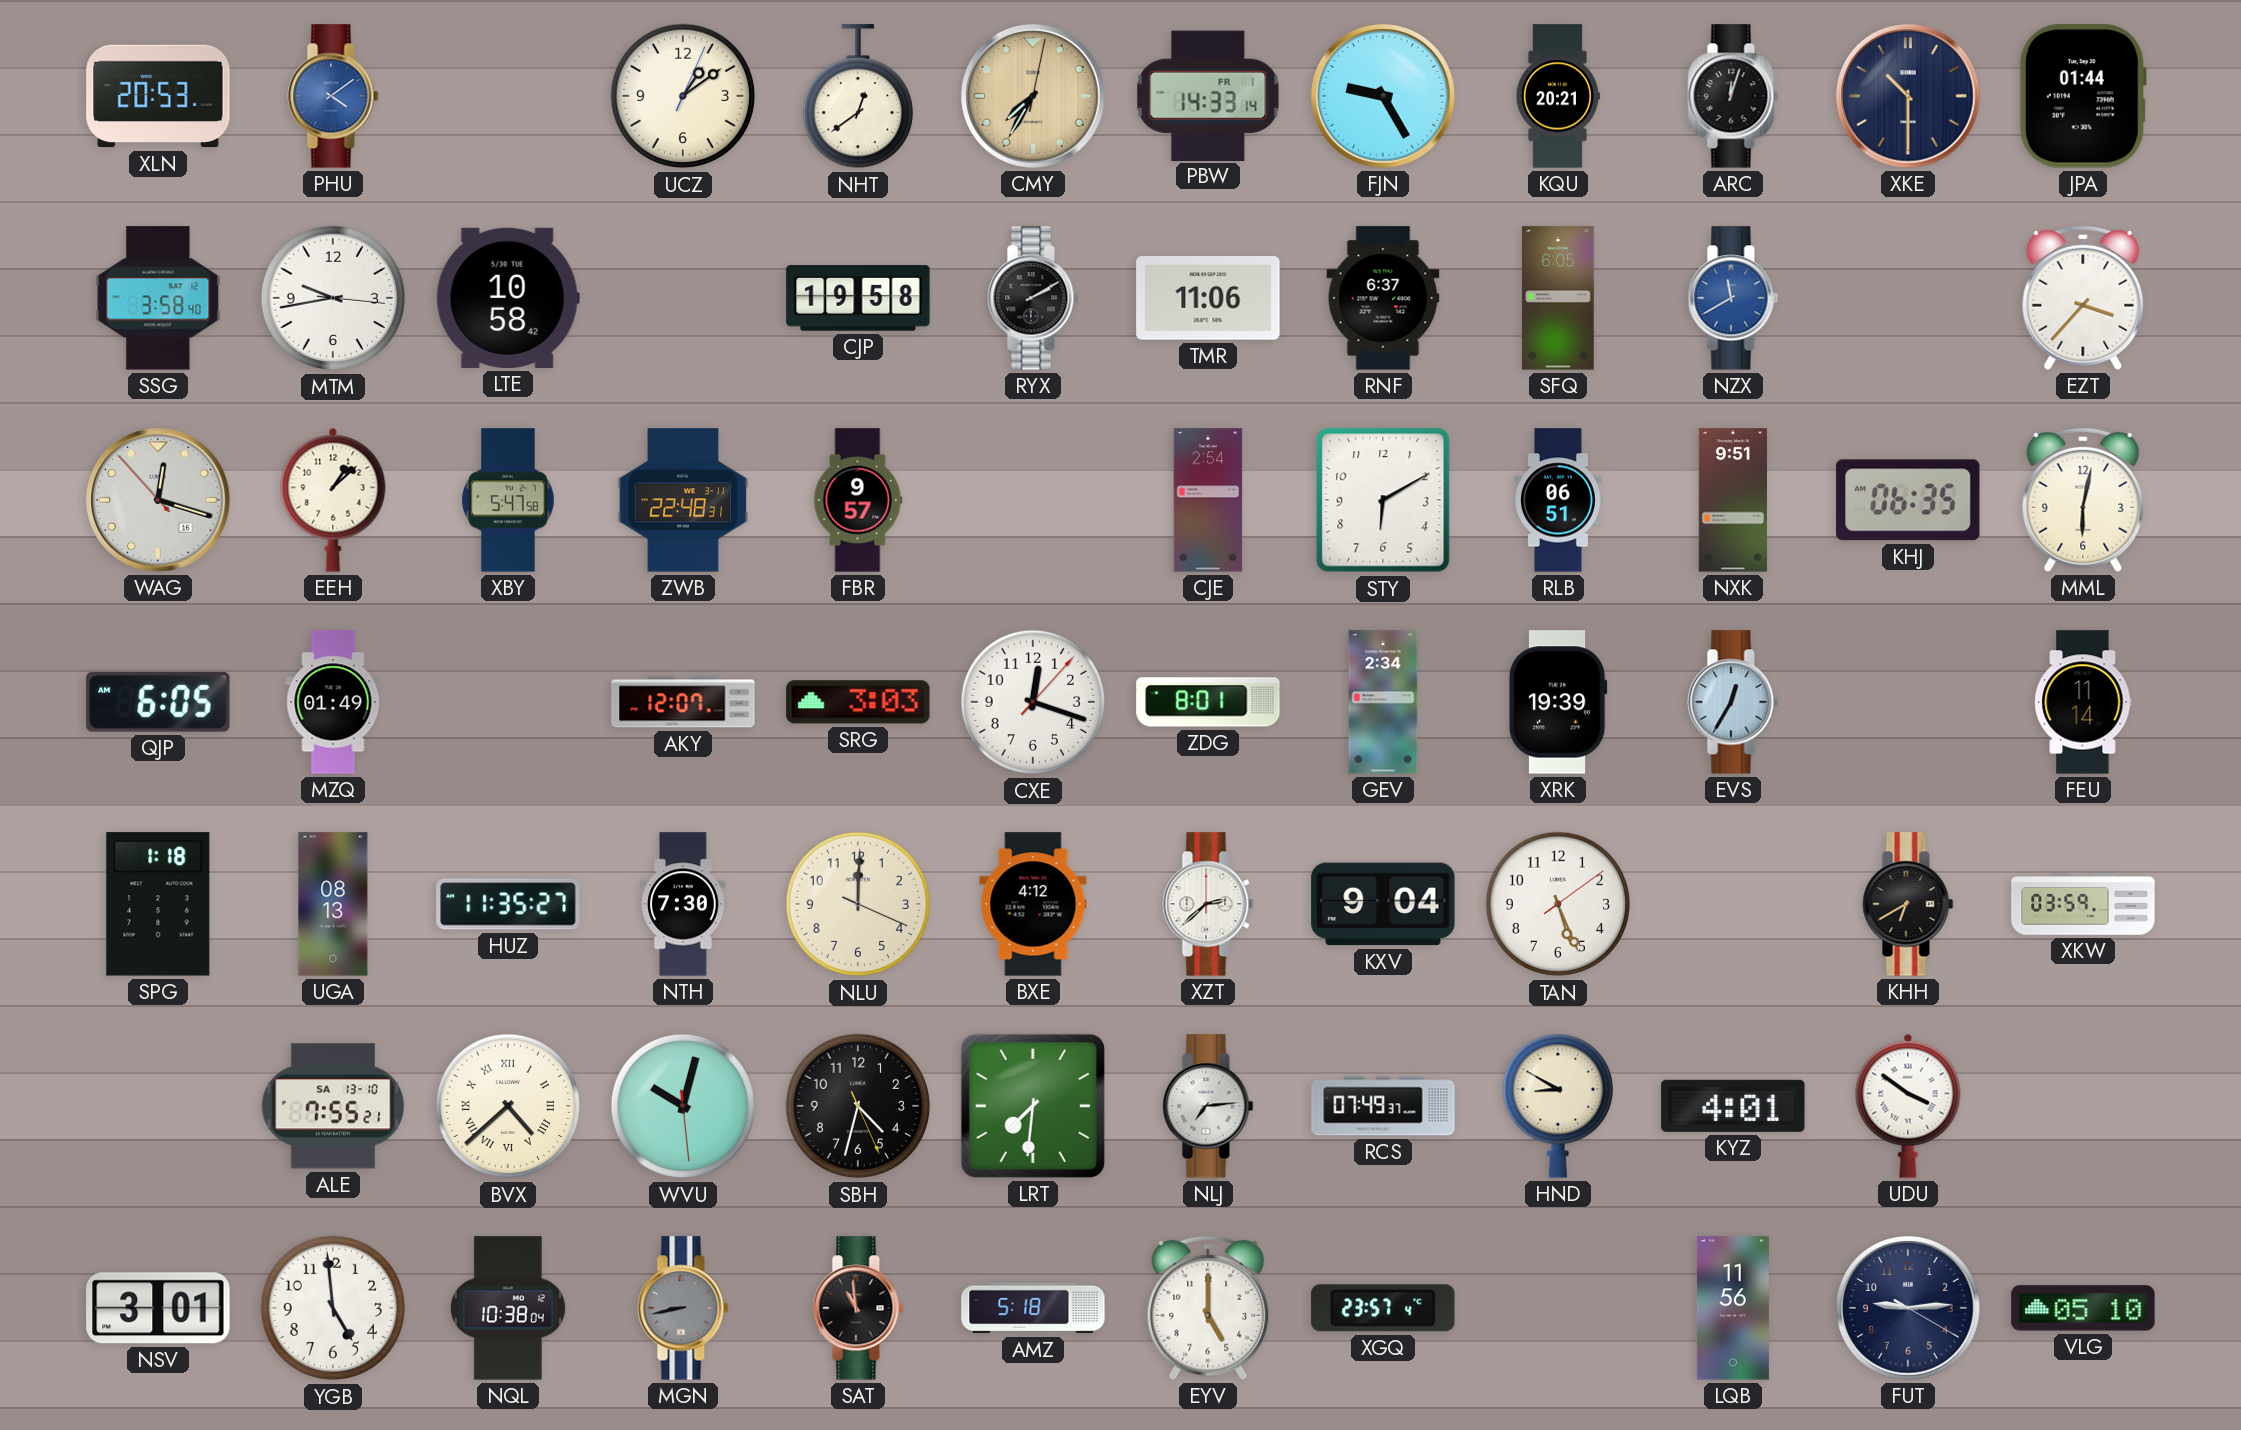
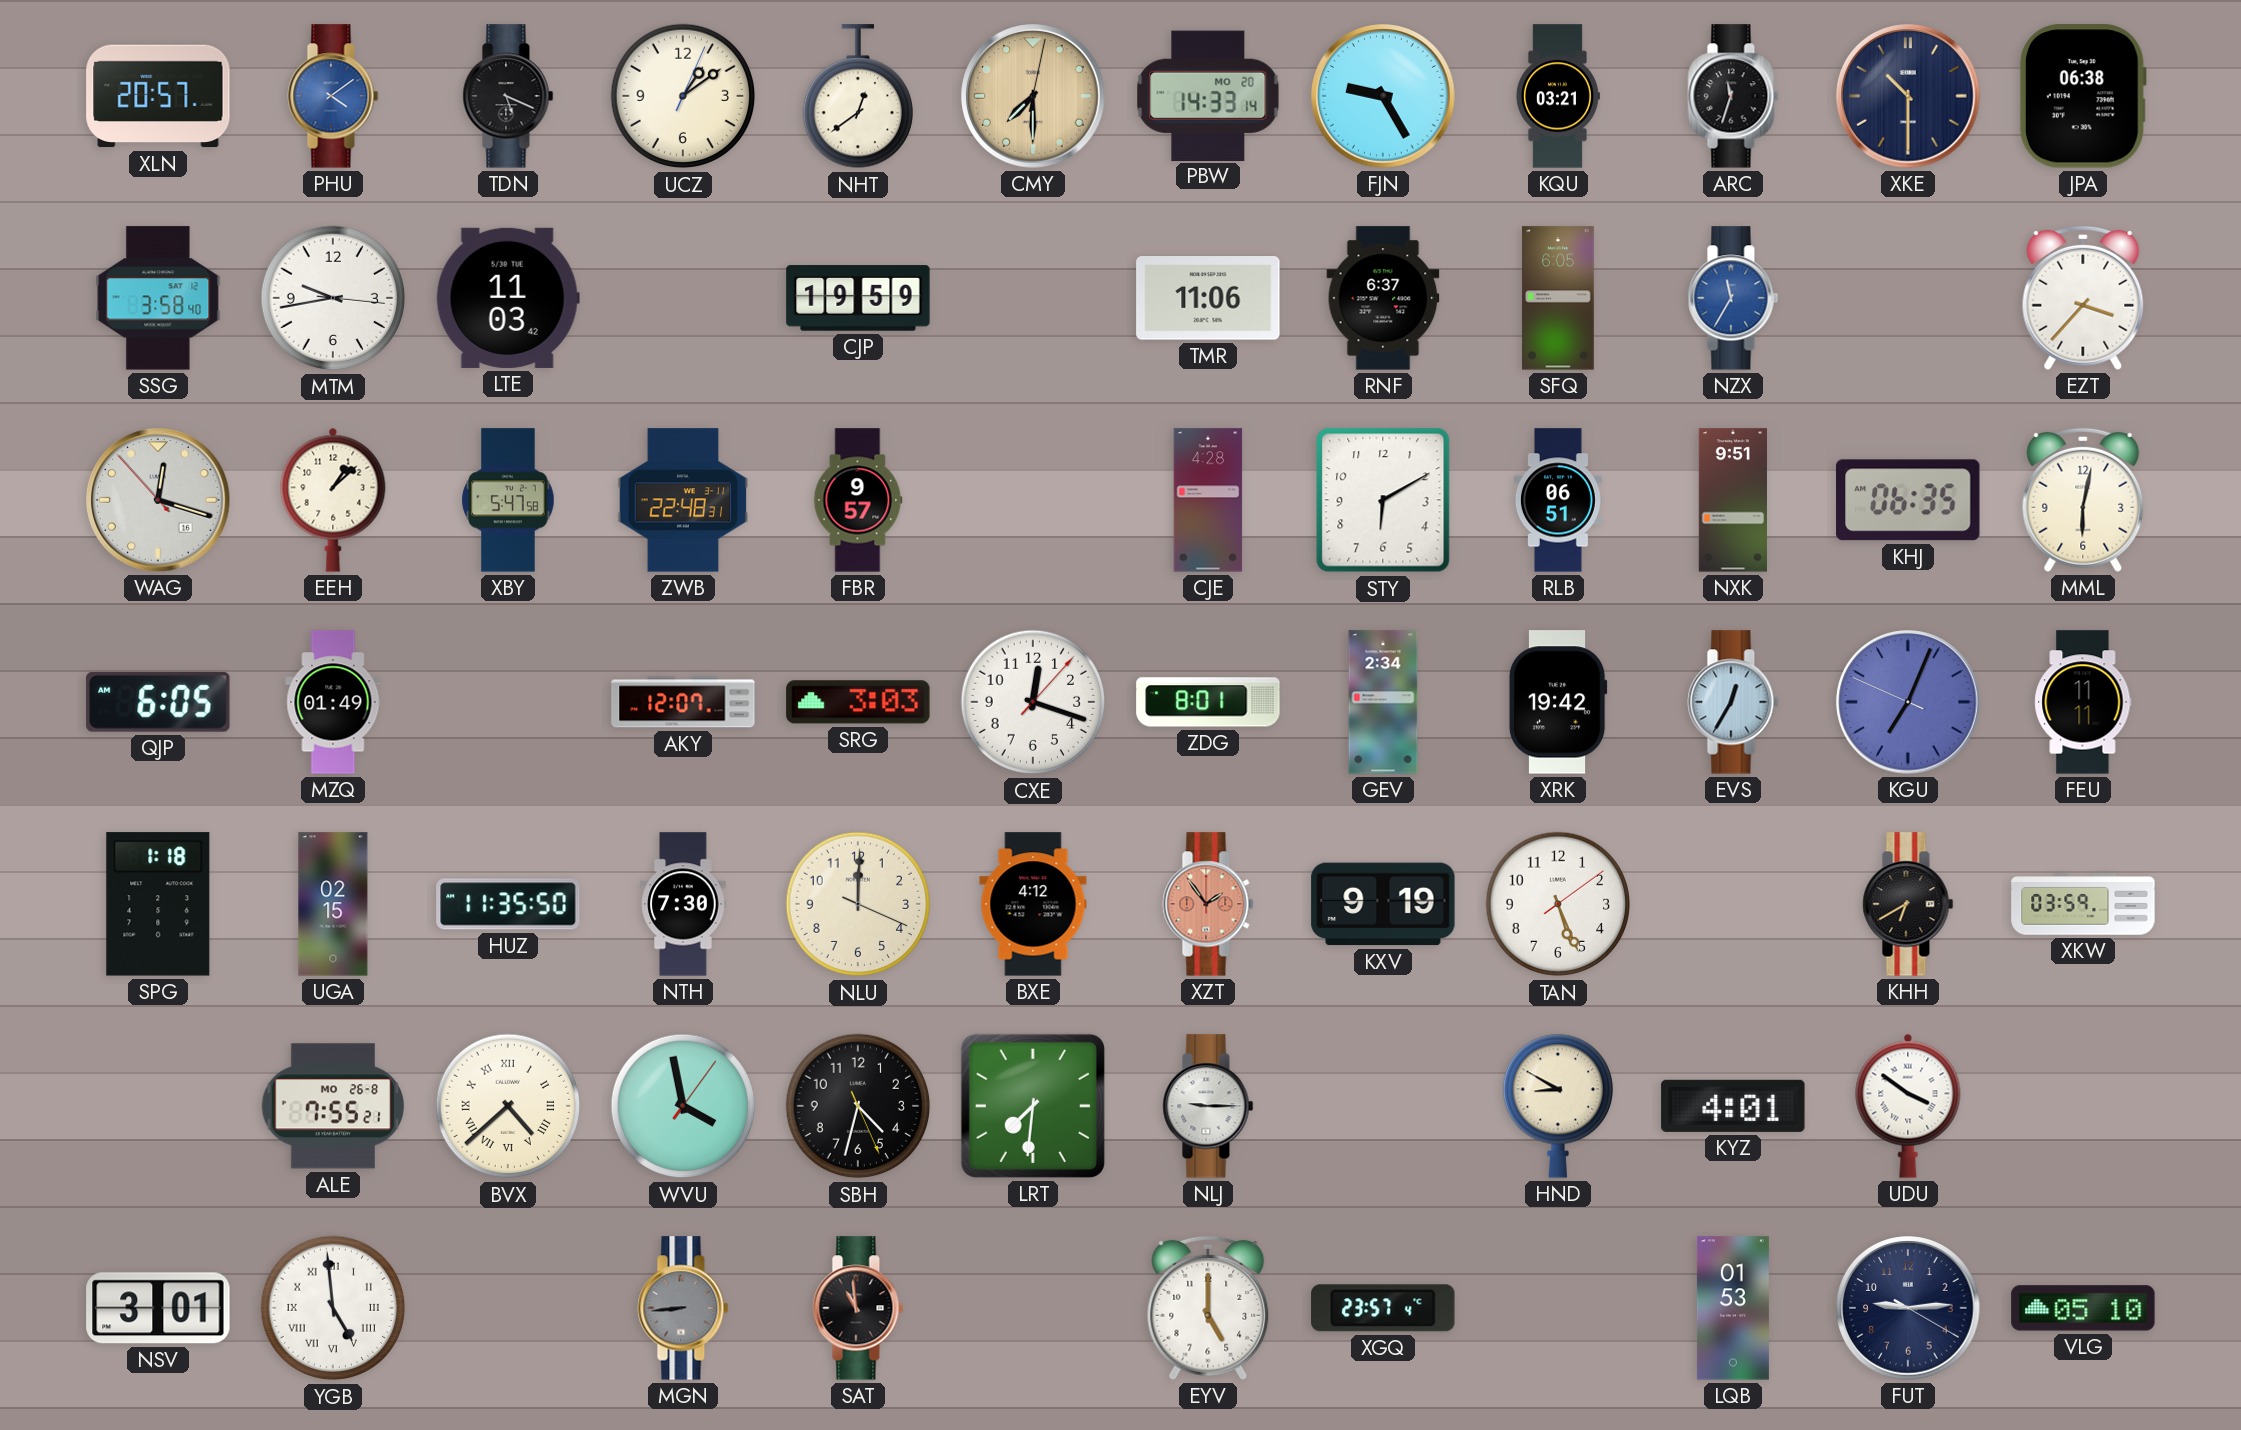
XLN: 20:53 -> 20:57
TDN: none -> 5:19
CMY: 7:35 -> 7:30
PBW date: FR 1 -> MO 20
KQU: 20:21 -> 03:21
ARC: 12:03 -> 11:33
JPA: 01:44 -> 06:38
LTE: 10:58 -> 11:03
CJP: 19:58 -> 19:59
RYX: 2:10 -> none
NZX: 11:40 -> 11:35
CJE: 2:54 -> 4:28
XRK: 19:39 -> 19:42
KGU: none -> 7:03
FEU: 11:14 -> 11:11
UGA: 08:13 -> 02:15
HUZ: 11:35:27 -> 11:35:50
XZT: 2:38 -> 1:54
XZT dial: white -> salmon
KXV: 9:04 -> 9:19
ALE date: SA 13-10 -> MO 26-8
WVU: 10:02 -> 3:58
NLJ: 7:14 -> 9:15
RCS: 07:49 -> none
YGB numerals: Arabic -> Roman
NQL: 10:38 -> none
MGN: 8:43 -> 8:44
AMZ: 5:18 -> none
LQB: 11:56 -> 01:53
